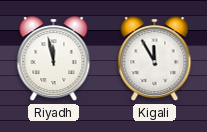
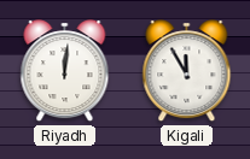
Riyadh: 11:58 -> 12:01
